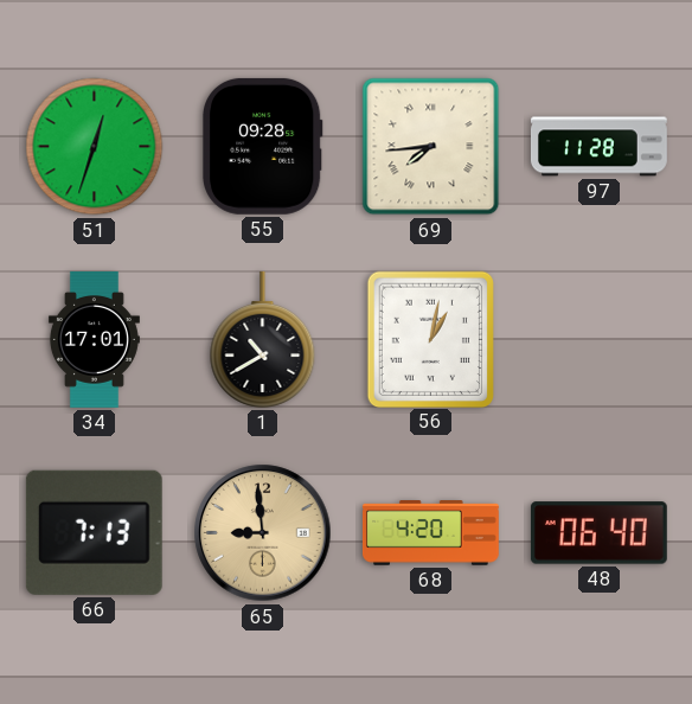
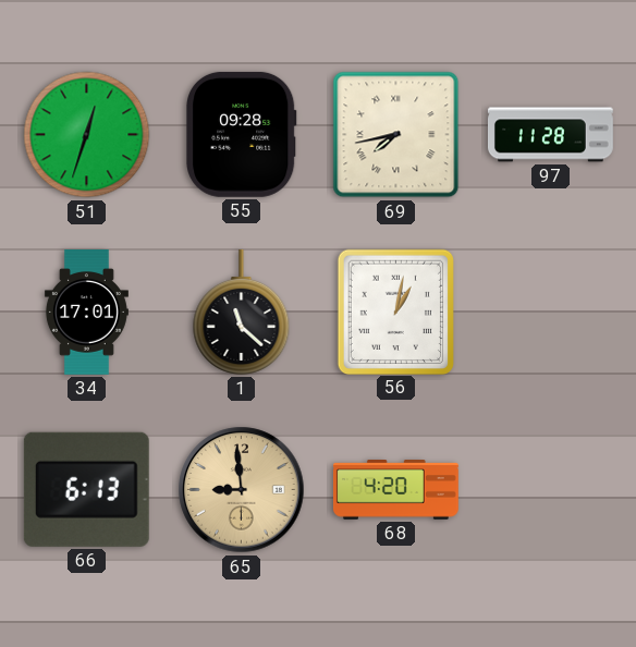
69: 7:44 -> 7:43
1: 10:40 -> 11:22
66: 7:13 -> 6:13
48: 06:40 -> none
